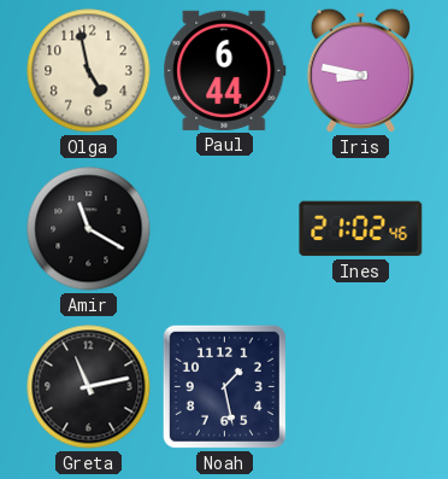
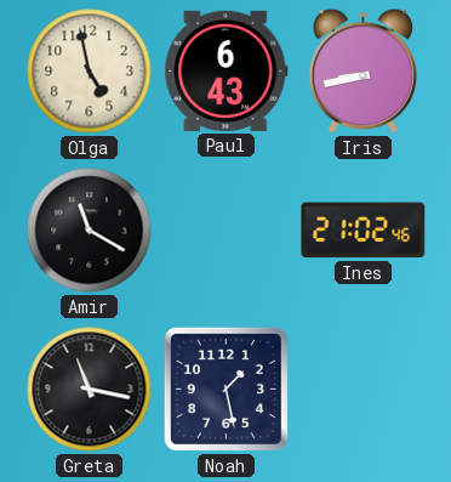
Paul: 6:44 -> 6:43
Iris: 8:47 -> 8:43
Greta: 11:13 -> 11:17
